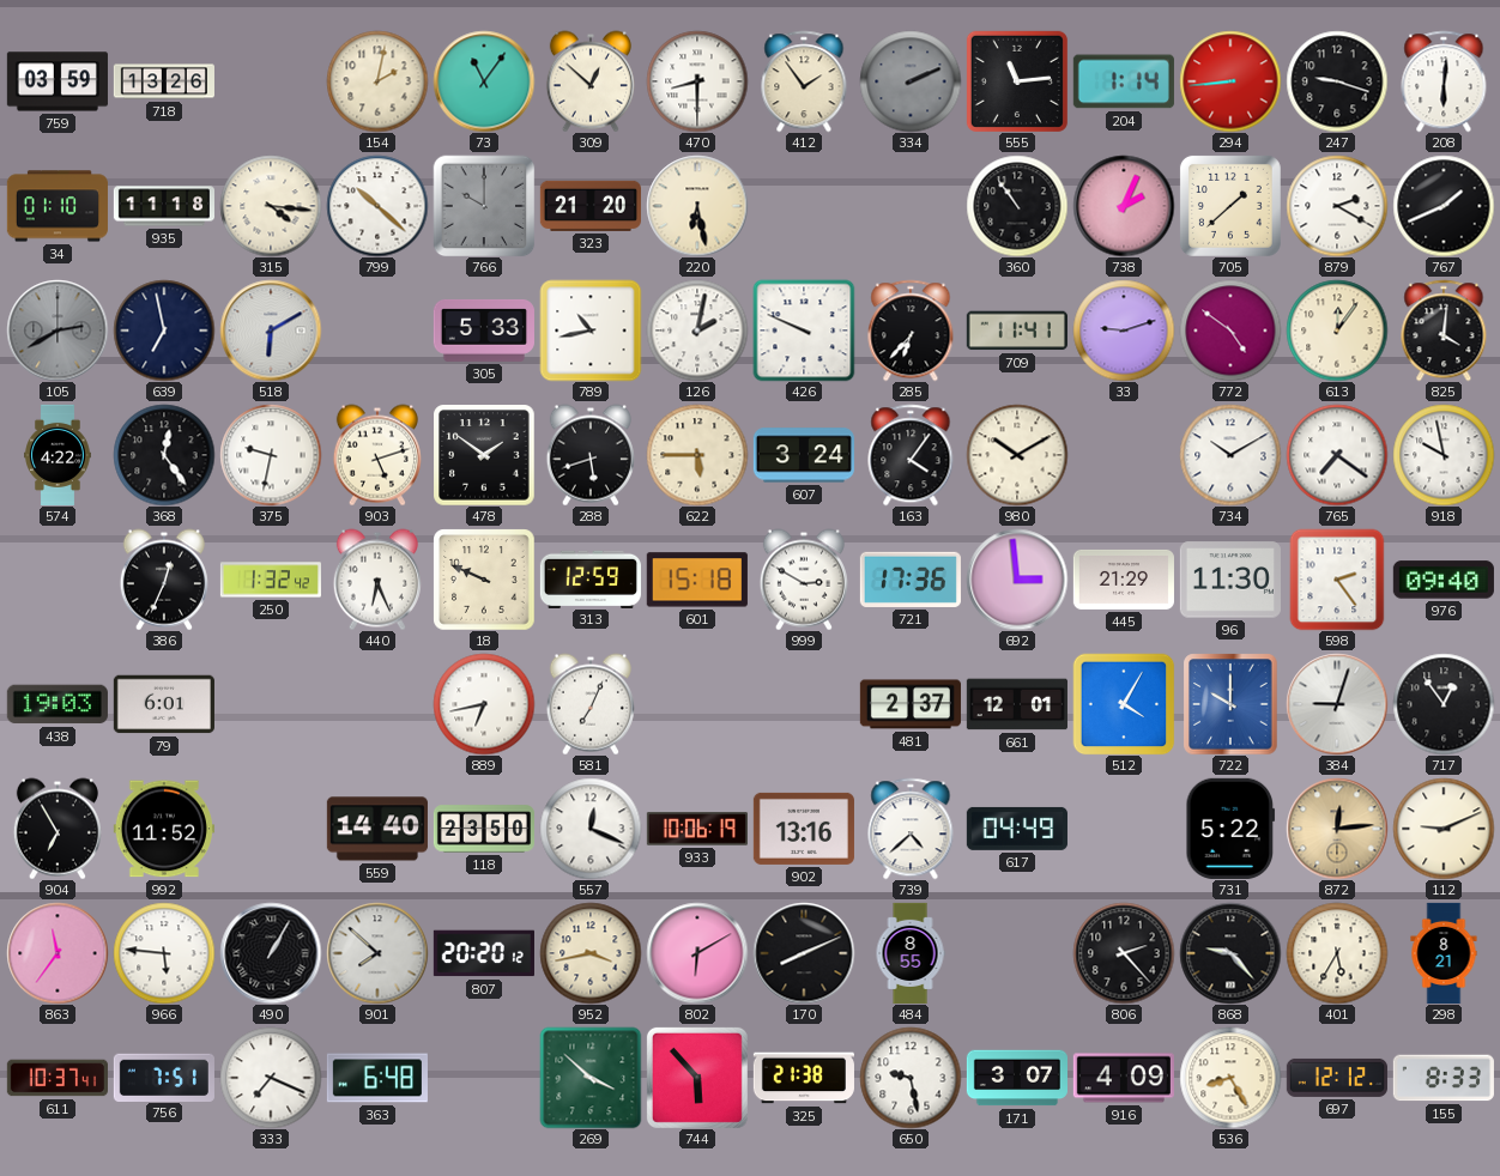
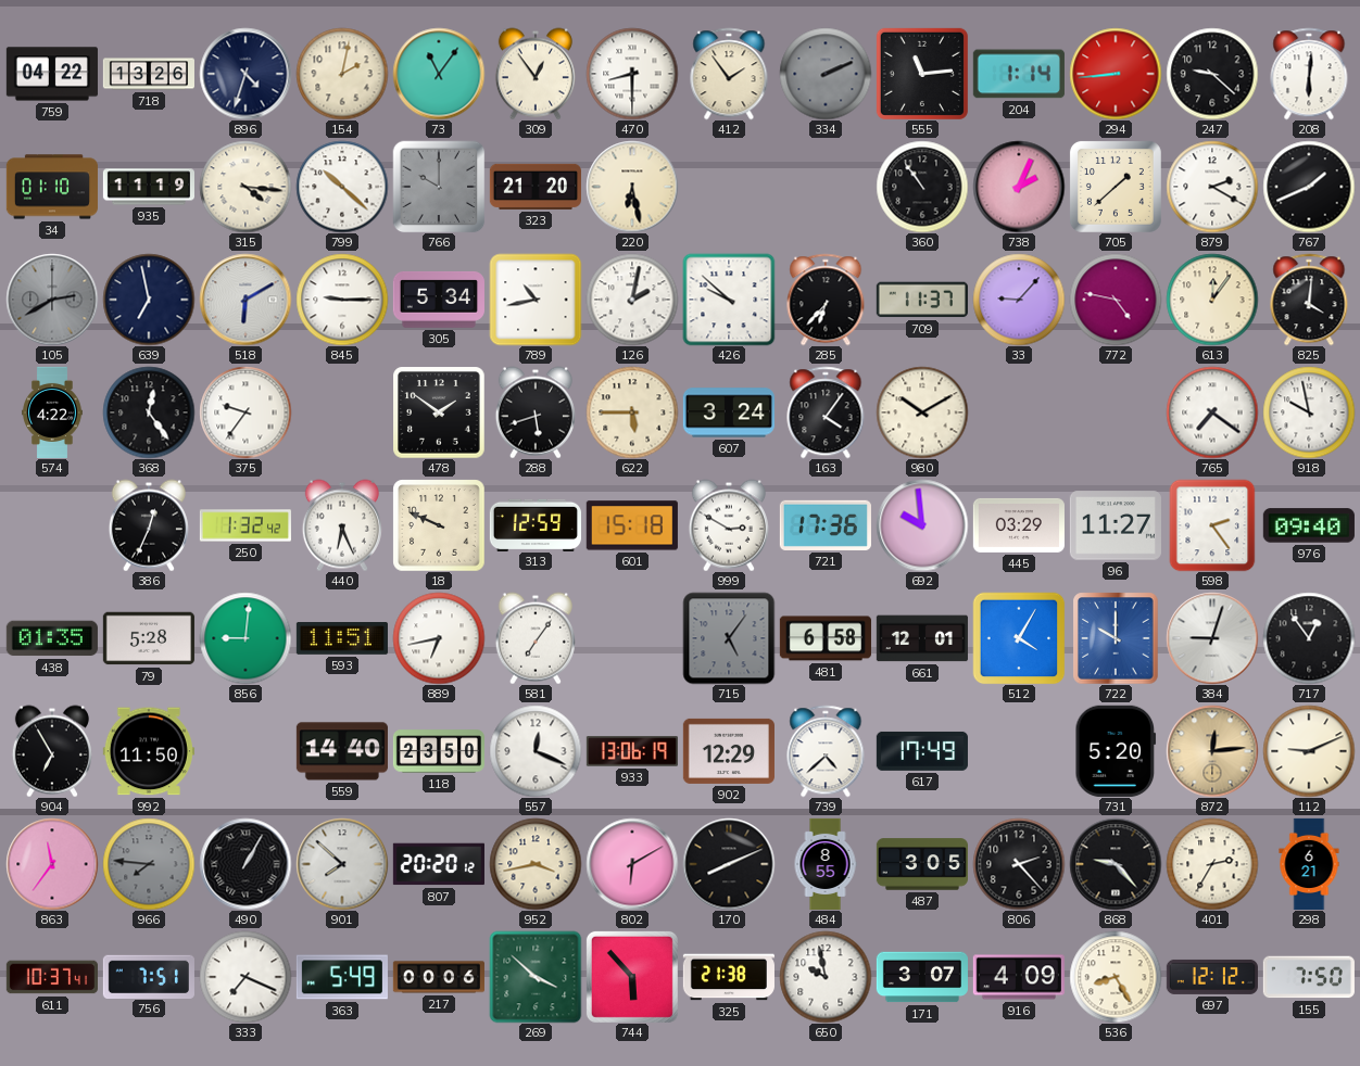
759: 03:59 -> 04:22
896: none -> 4:33
309: 12:52 -> 12:54
247: 9:18 -> 9:22
935: 11:18 -> 11:19
845: none -> 9:15
305: 5:33 -> 5:34
426: 9:49 -> 9:52
709: 11:41 -> 11:37
33: 9:12 -> 9:07
772: 4:51 -> 4:47
375: 9:32 -> 9:36
903: 5:12 -> none
734: 10:10 -> none
692: 2:59 -> 9:59
445: 21:29 -> 03:29
96: 11:30 -> 11:27
438: 19:03 -> 01:35
79: 6:01 -> 5:28
856: none -> 9:01
593: none -> 11:51
581: 7:04 -> 7:06
715: none -> 5:06
481: 2:37 -> 6:58
992: 11:52 -> 11:50
933: 10:06 -> 13:06
902: 13:16 -> 12:29
617: 04:49 -> 17:49
731: 5:22 -> 5:20
966: 5:46 -> 7:46
966 dial: white -> grey
487: none -> 3:05
401: 5:35 -> 2:35
298: 8:21 -> 6:21
363: 6:48 -> 5:49
217: none -> 00:06
650: 9:28 -> 9:58
155: 8:33 -> 7:50
